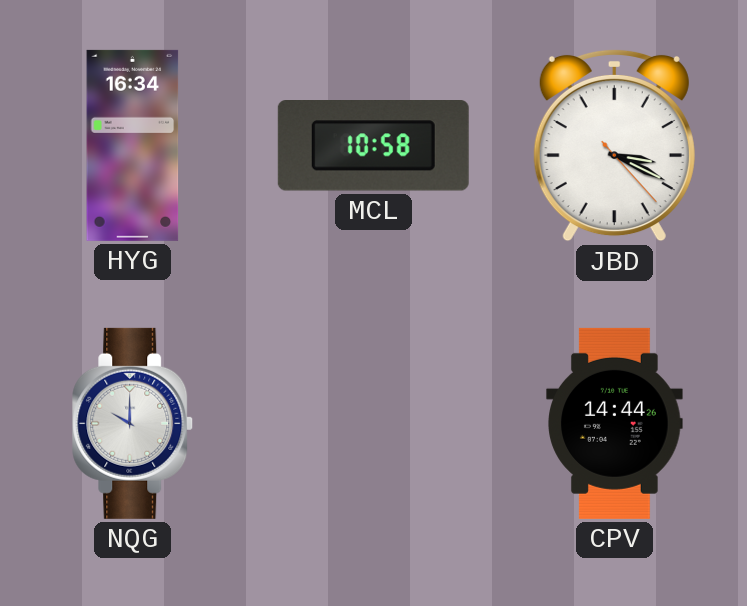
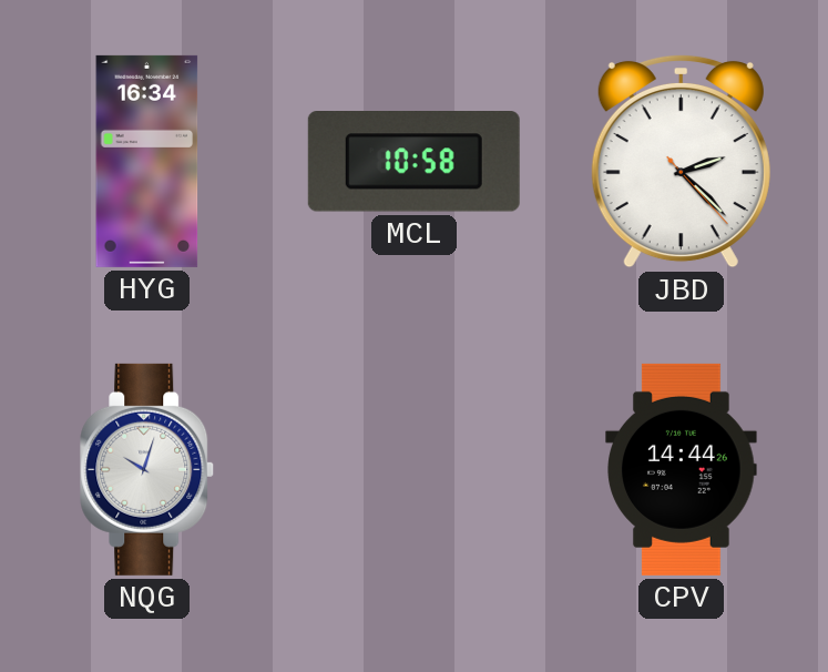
JBD: 3:19 -> 2:22
NQG: 10:00 -> 10:03
